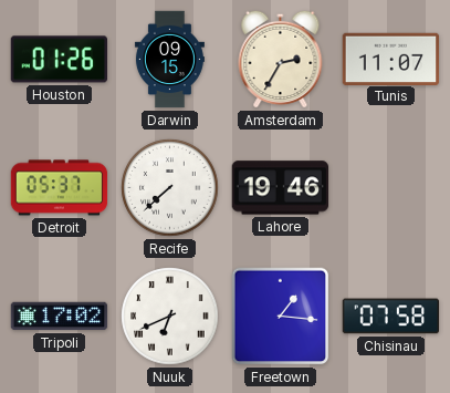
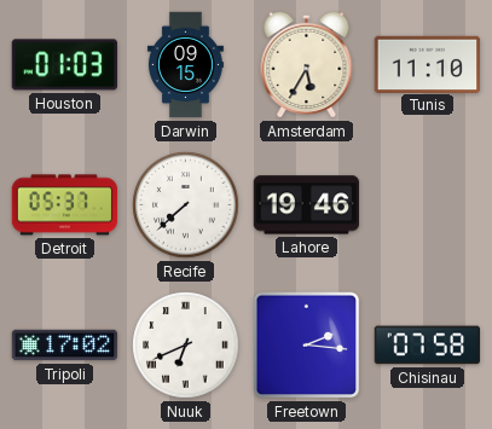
Houston: 01:26 -> 01:03
Amsterdam: 2:35 -> 5:35
Tunis: 11:07 -> 11:10
Freetown: 1:16 -> 2:16
